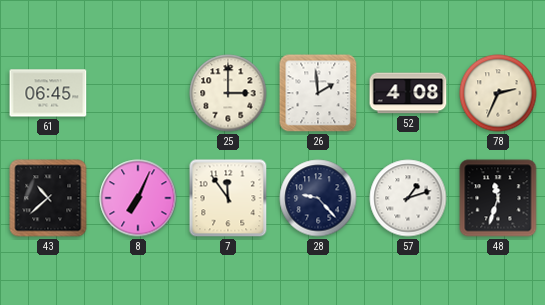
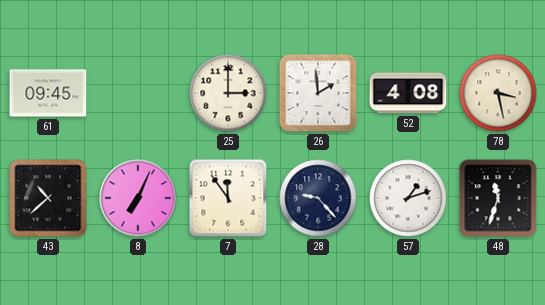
61: 06:45 -> 09:45
78: 2:34 -> 3:28
